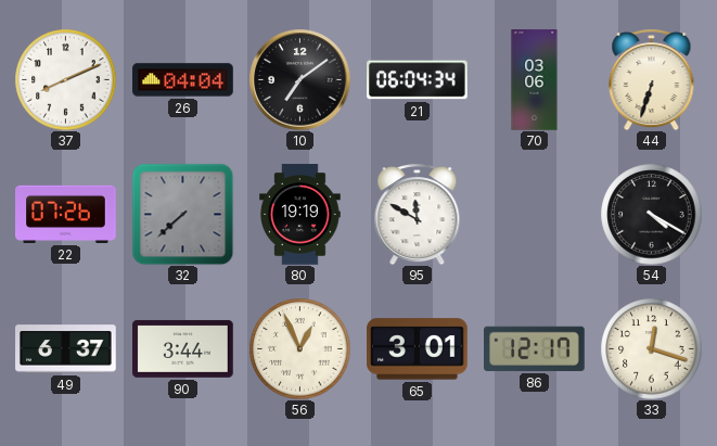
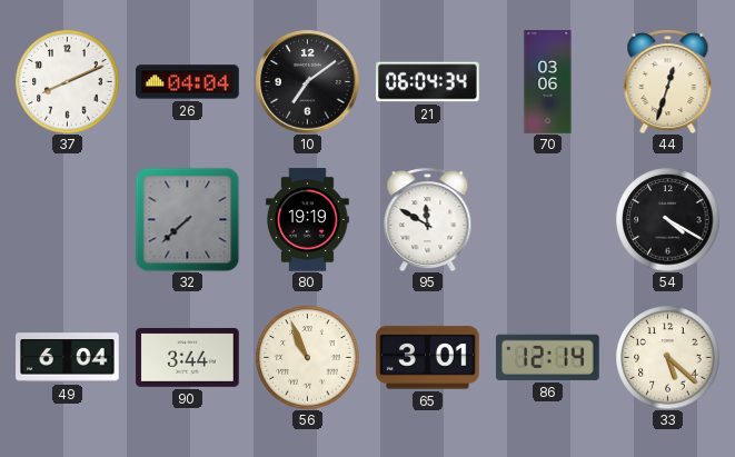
44: 6:33 -> 12:33
22: 07:26 -> none
49: 6:37 -> 6:04
56: 12:56 -> 10:56
86: 12:17 -> 12:14
33: 12:18 -> 5:22
